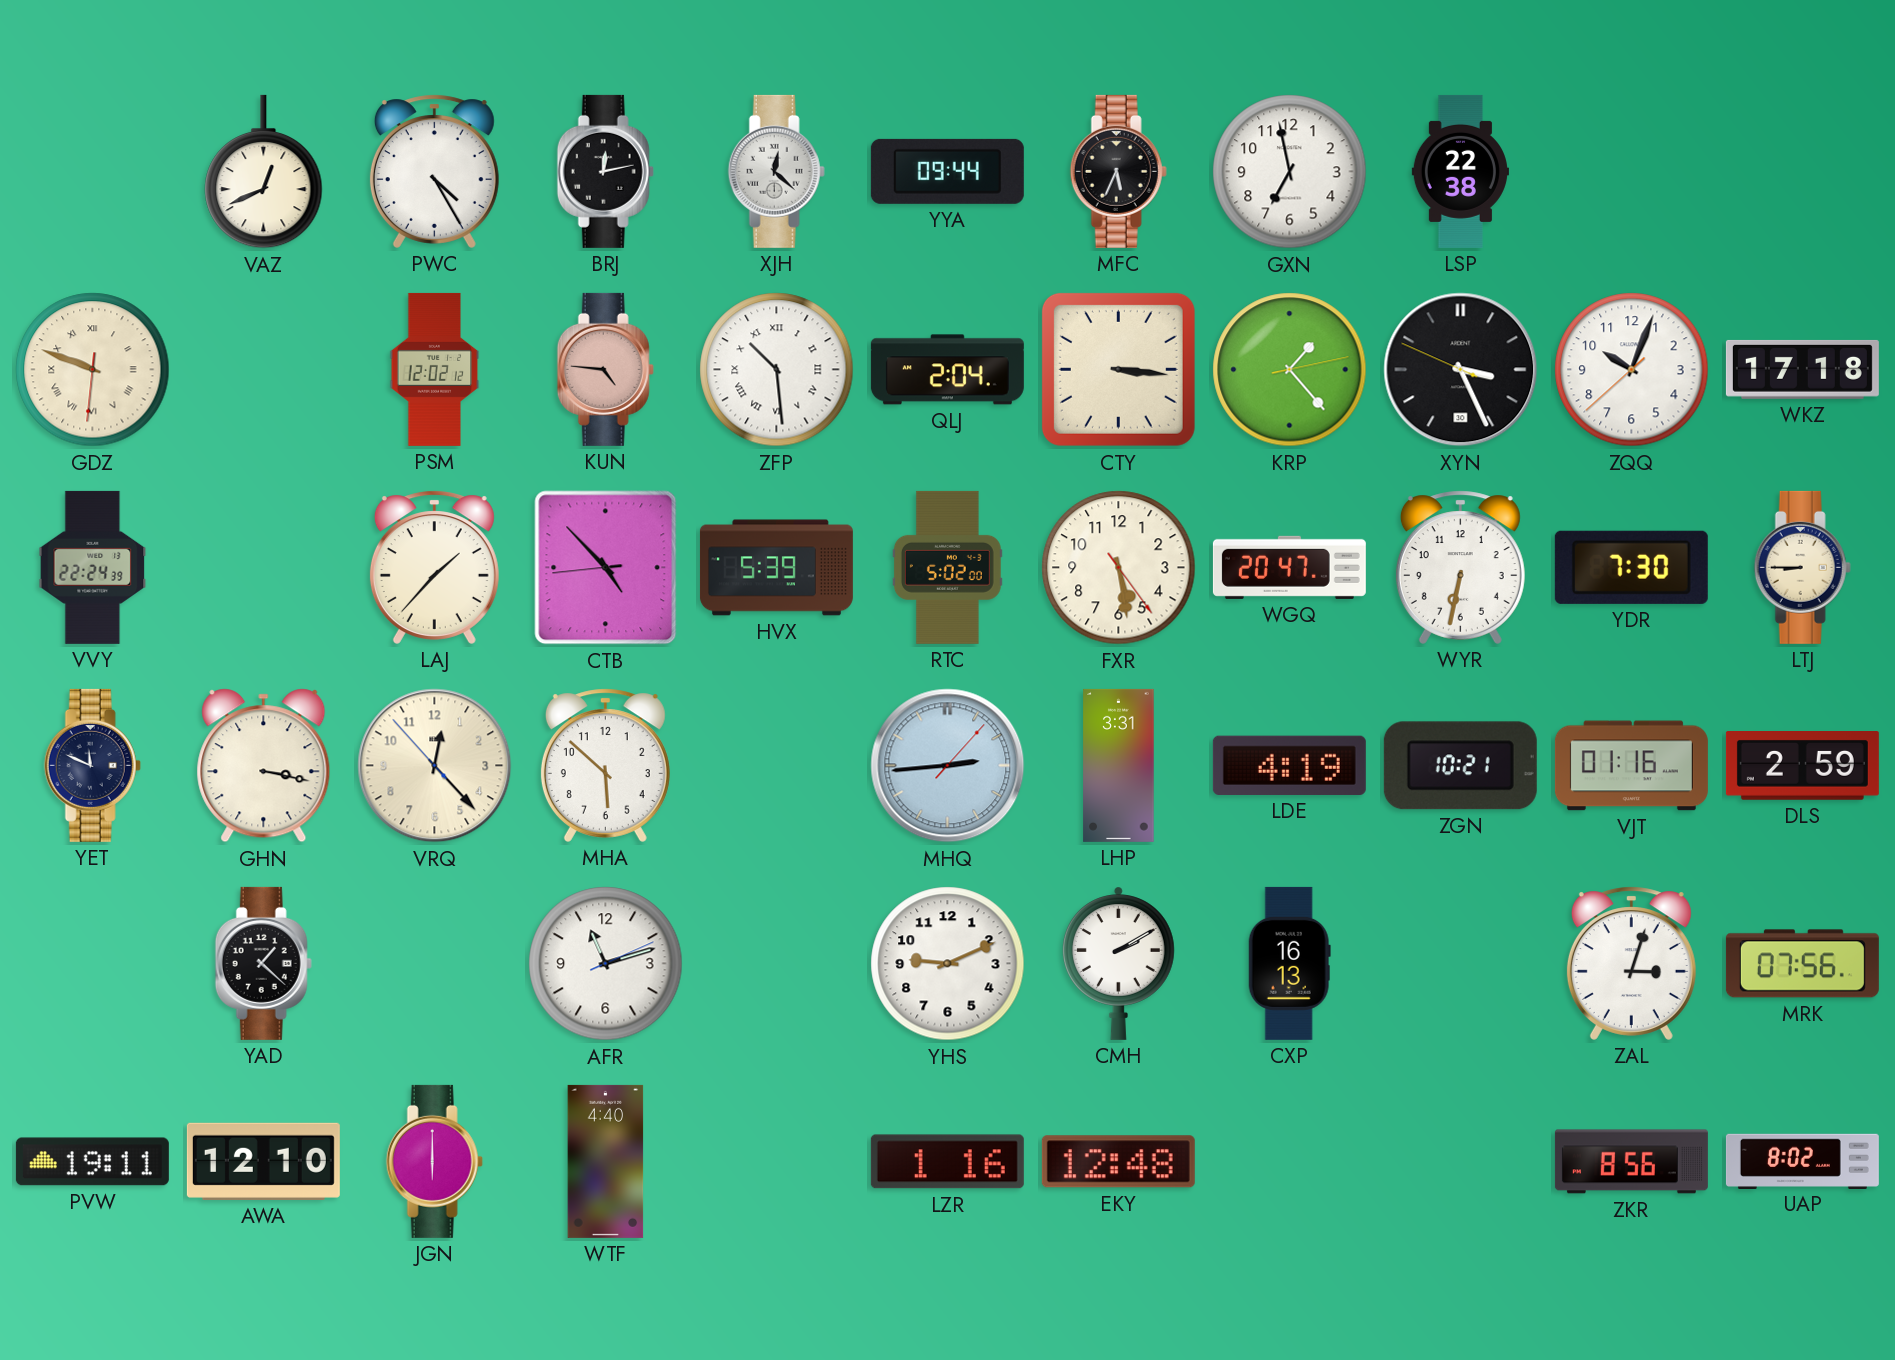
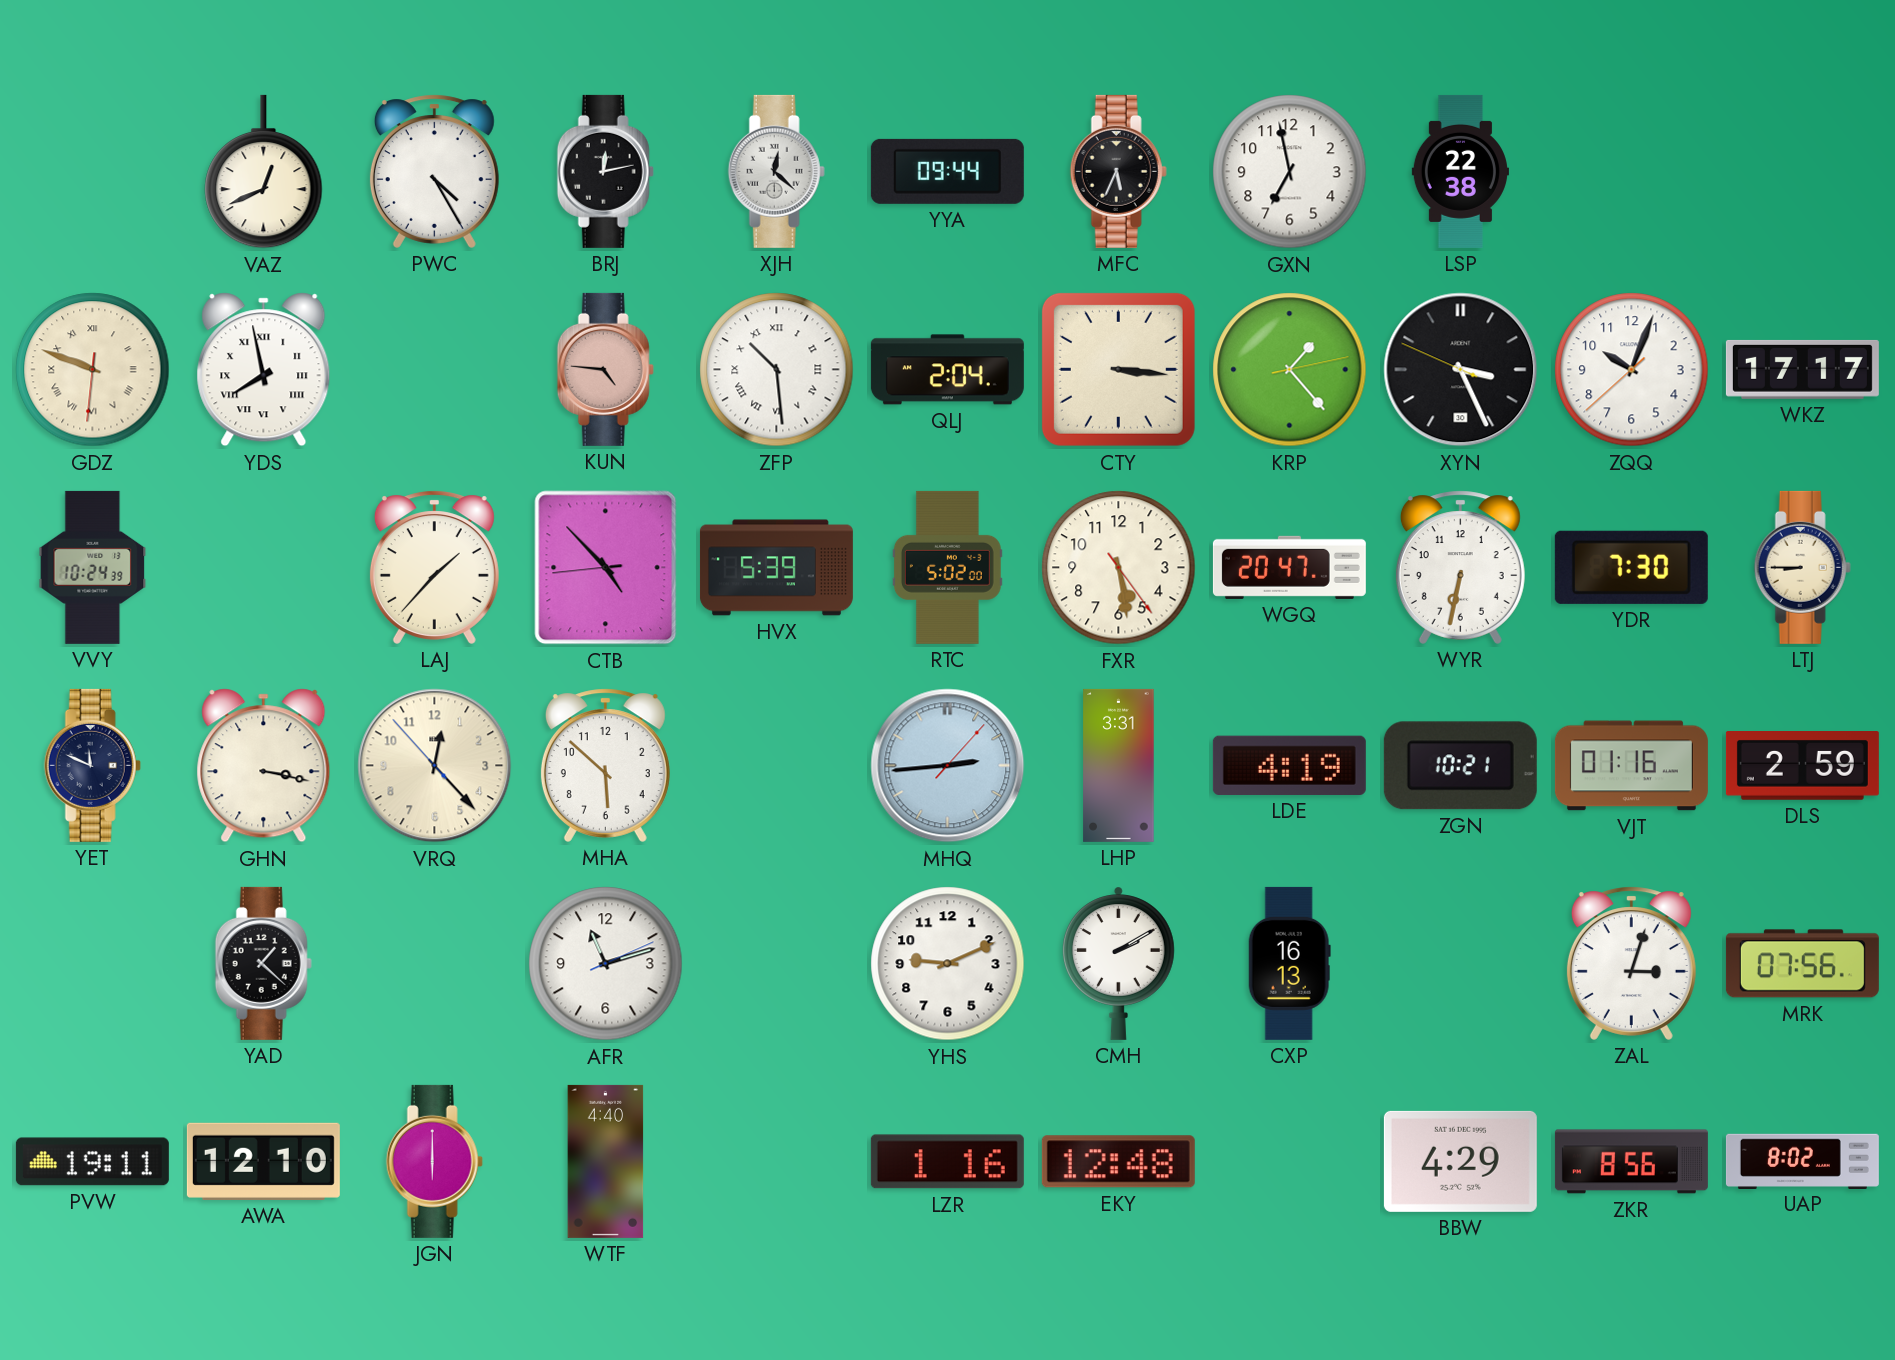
YDS: none -> 7:58
PSM: 12:02 -> none
WKZ: 17:18 -> 17:17
VVY: 22:24 -> 10:24
BBW: none -> 4:29
